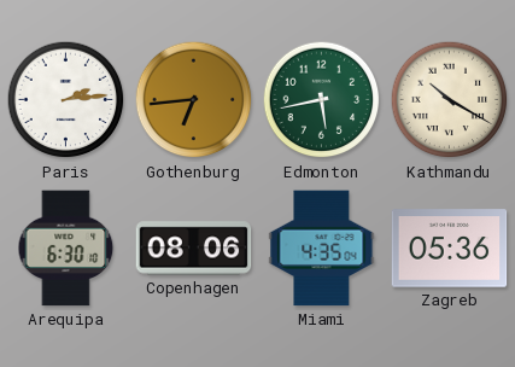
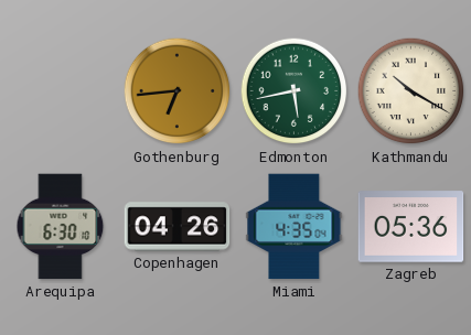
Paris: 2:14 -> none
Copenhagen: 08:06 -> 04:26
